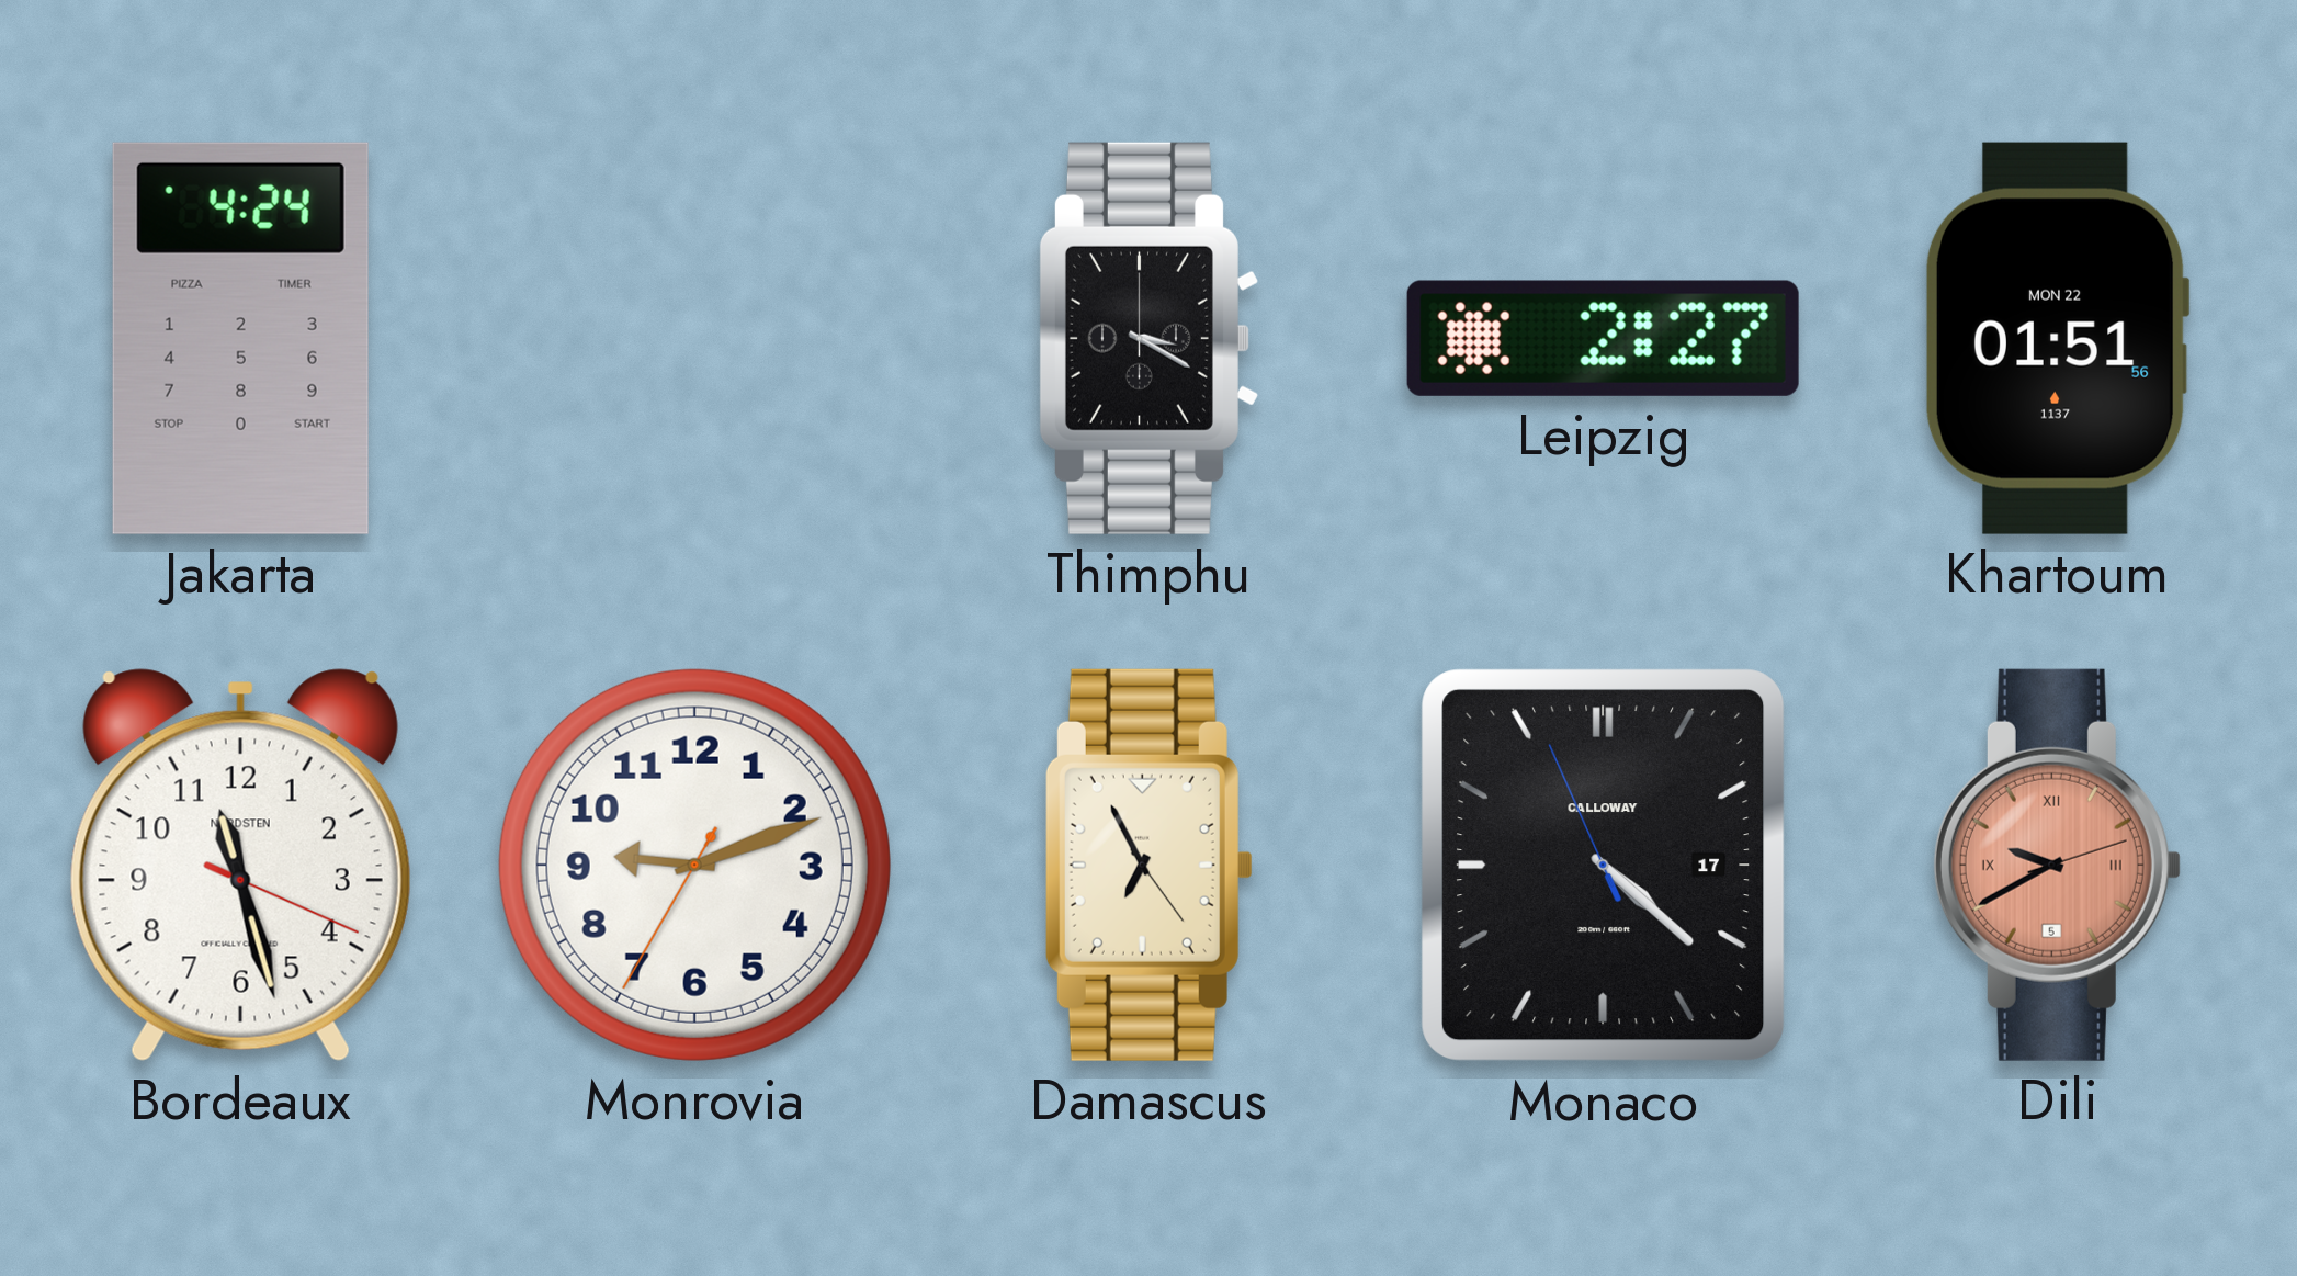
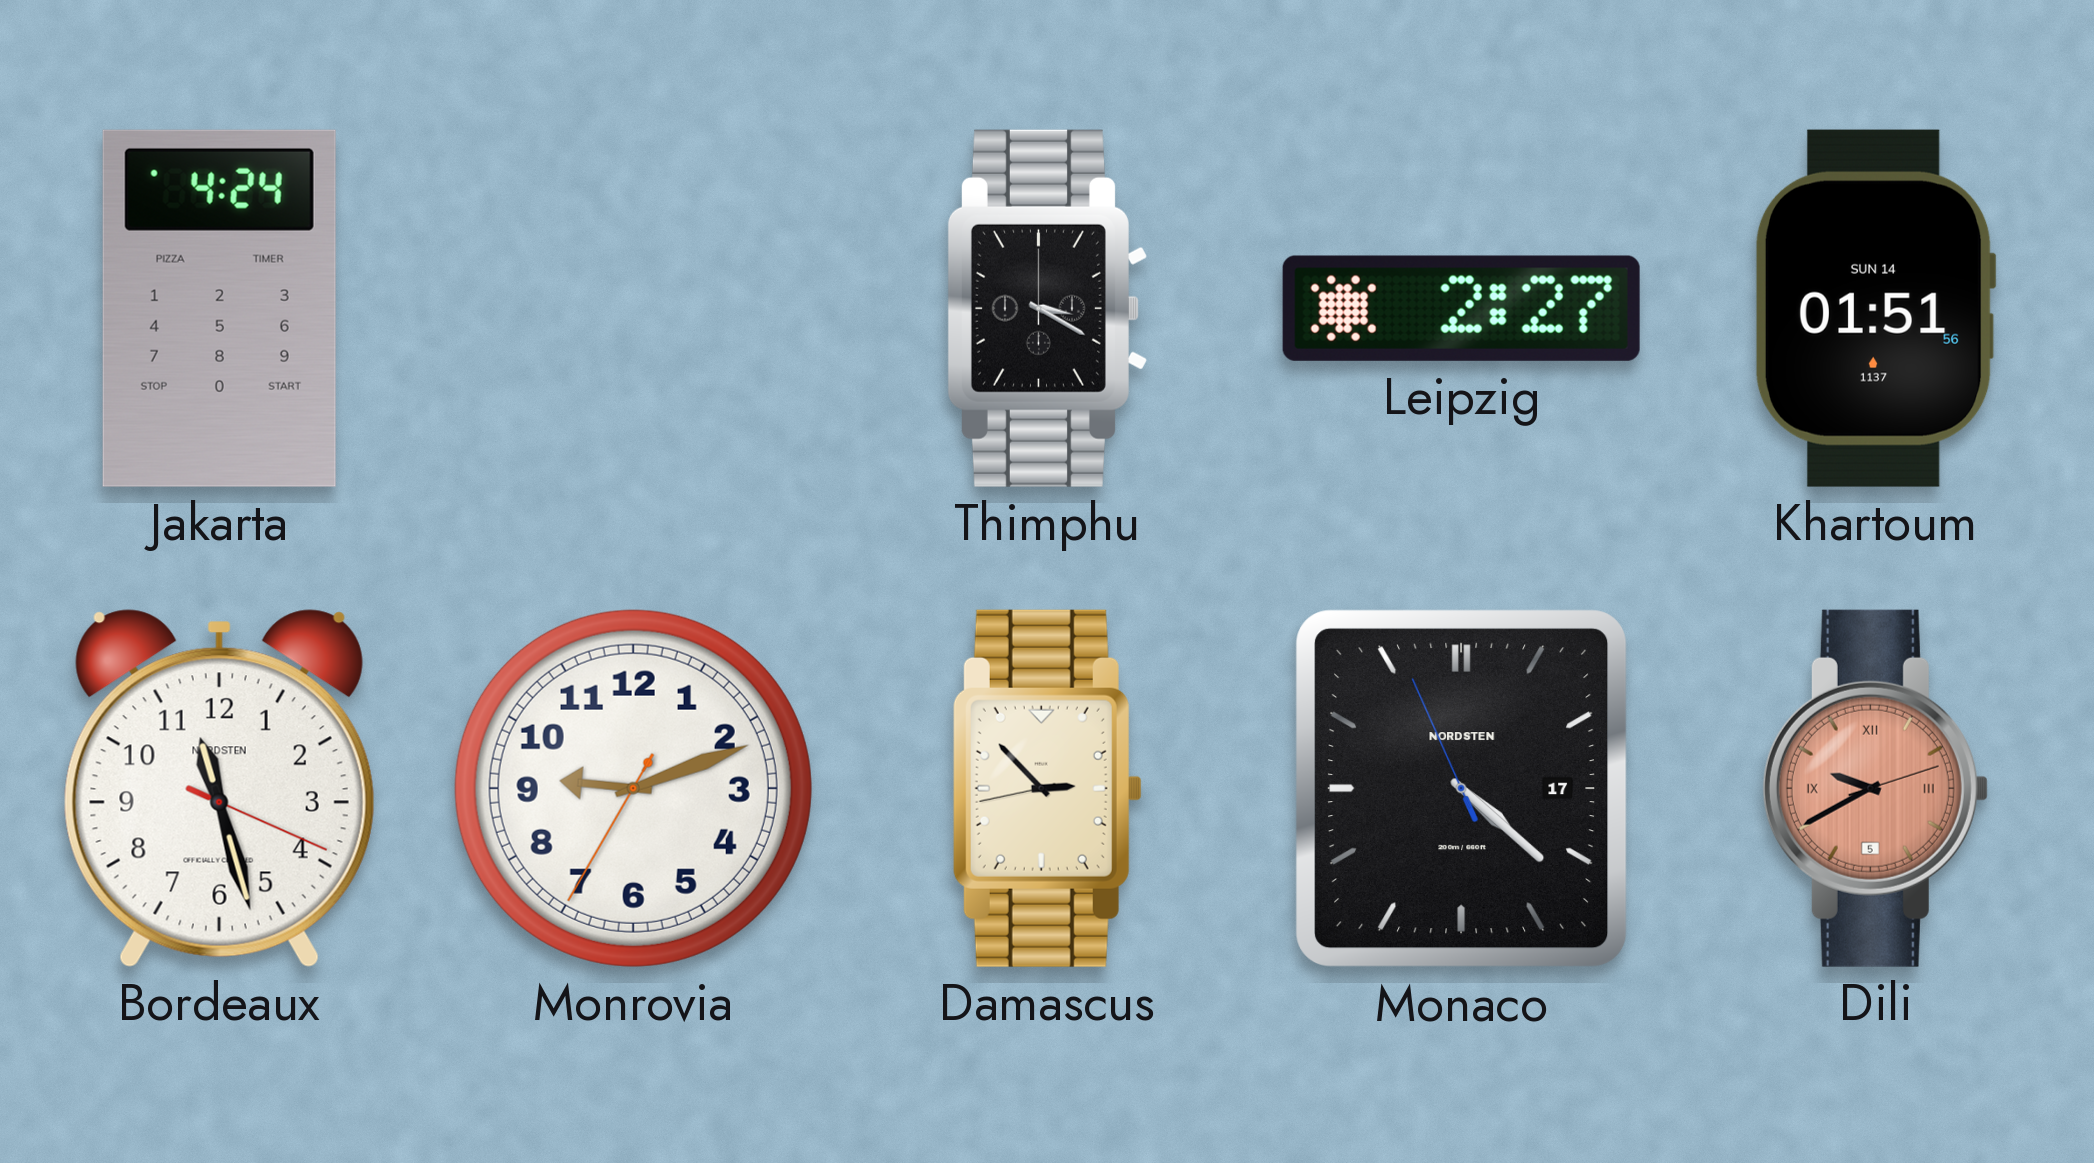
Khartoum date: MON 22 -> SUN 14
Damascus: 6:55 -> 2:52
Monaco brand: CALLOWAY -> NORDSTEN
